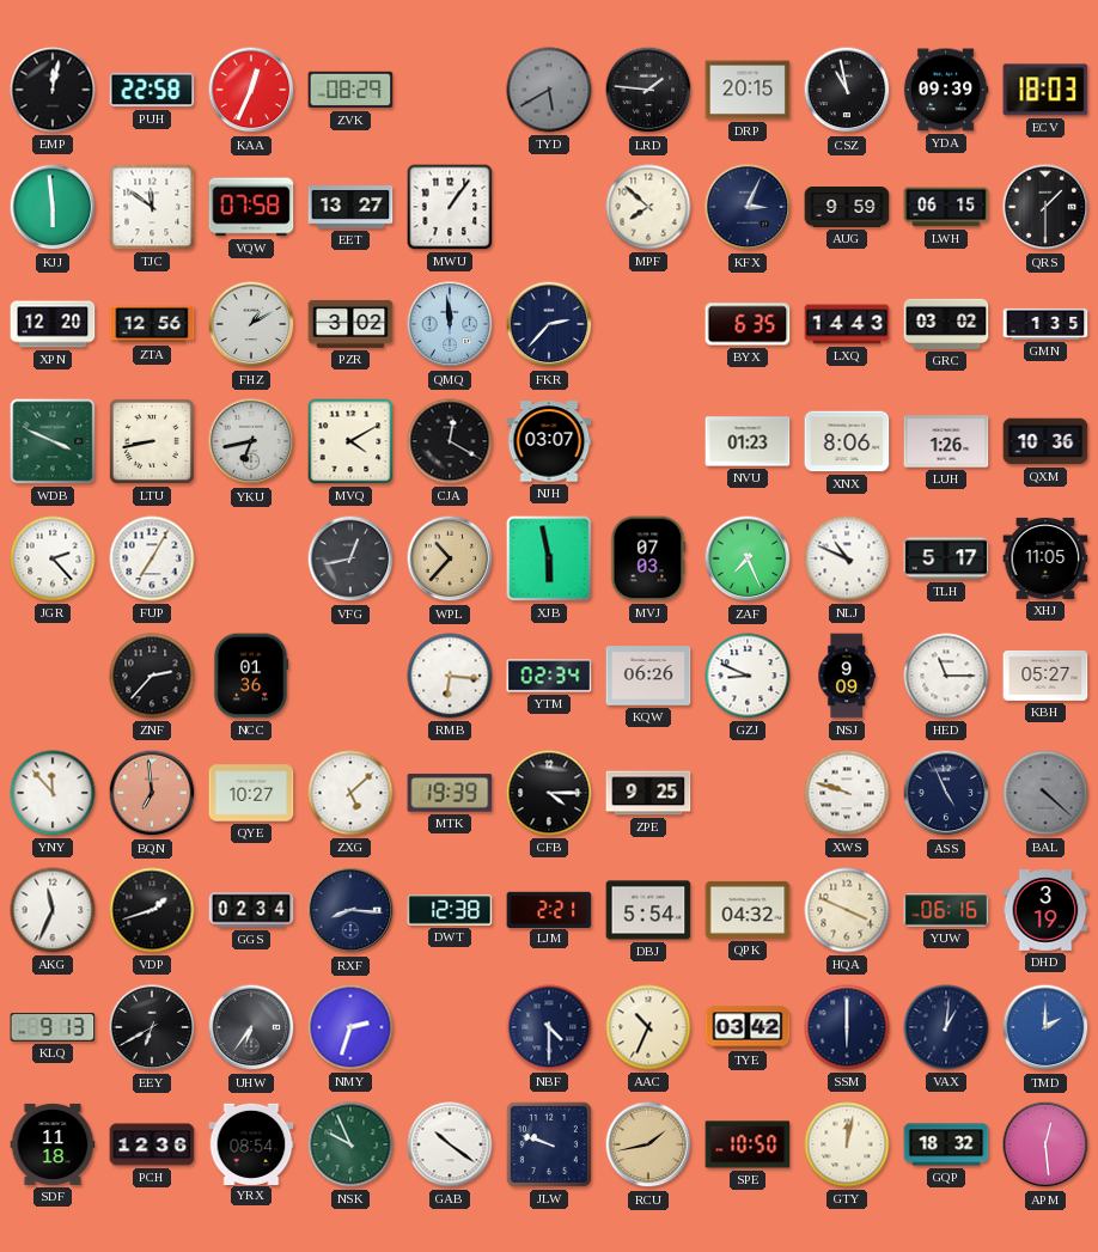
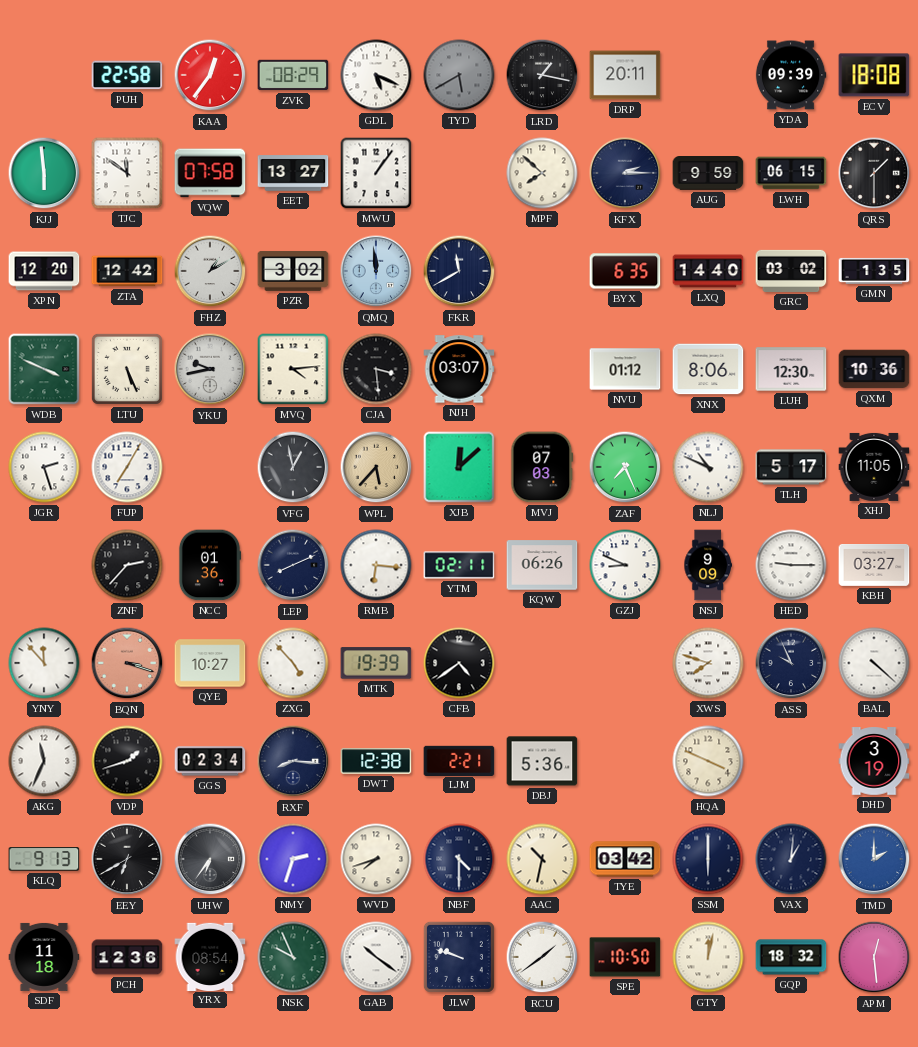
EMP: 12:02 -> none
KAA: 12:34 -> 12:36
GDL: none -> 5:19
LRD: 1:46 -> 1:17
DRP: 20:15 -> 20:11
CSZ: 10:58 -> none
ECV: 18:03 -> 18:08
KFX: 3:04 -> 2:15
ZTA: 12:56 -> 12:42
FKR: 2:37 -> 11:40
LXQ: 14:43 -> 14:40
LTU: 8:43 -> 5:26
YKU: 6:43 -> 9:43
MVQ: 4:10 -> 4:14
CJA: 12:20 -> 3:29
NVU: 01:23 -> 01:12
LUH: 1:26 -> 12:30
JGR: 2:23 -> 2:27
VFG: 12:43 -> 12:58
WPL: 10:37 -> 5:37
XJB: 5:58 -> 12:08
LEP: none -> 8:11
YTM: 02:34 -> 02:11
HED: 11:15 -> 9:15
KBH: 05:27 -> 03:27
BQN: 6:59 -> 3:18
ZXG: 5:08 -> 4:53
CFB: 4:15 -> 4:39
ZPE: 9:25 -> none
XWS: 9:48 -> 7:48
ASS: 4:56 -> 9:56
BAL dial: grey -> white
DBJ: 5:54 -> 5:36
QPK: 04:32 -> none
YUW: 06:16 -> none
WVD: none -> 7:42
AAC: 10:34 -> 10:32
RCU: 1:43 -> 1:39
RCU dial: champagne -> white
